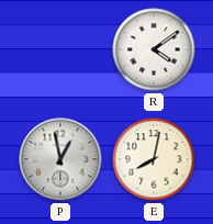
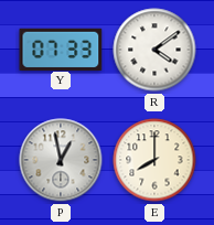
Y: none -> 07:33
E: 8:02 -> 8:00
